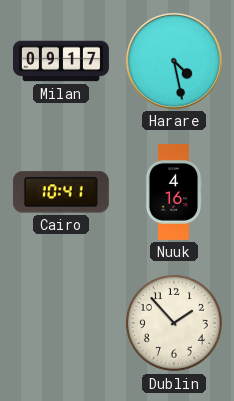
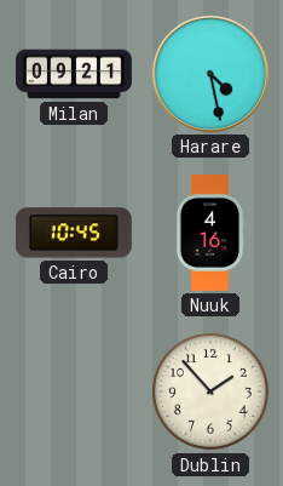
Milan: 09:17 -> 09:21
Cairo: 10:41 -> 10:45
